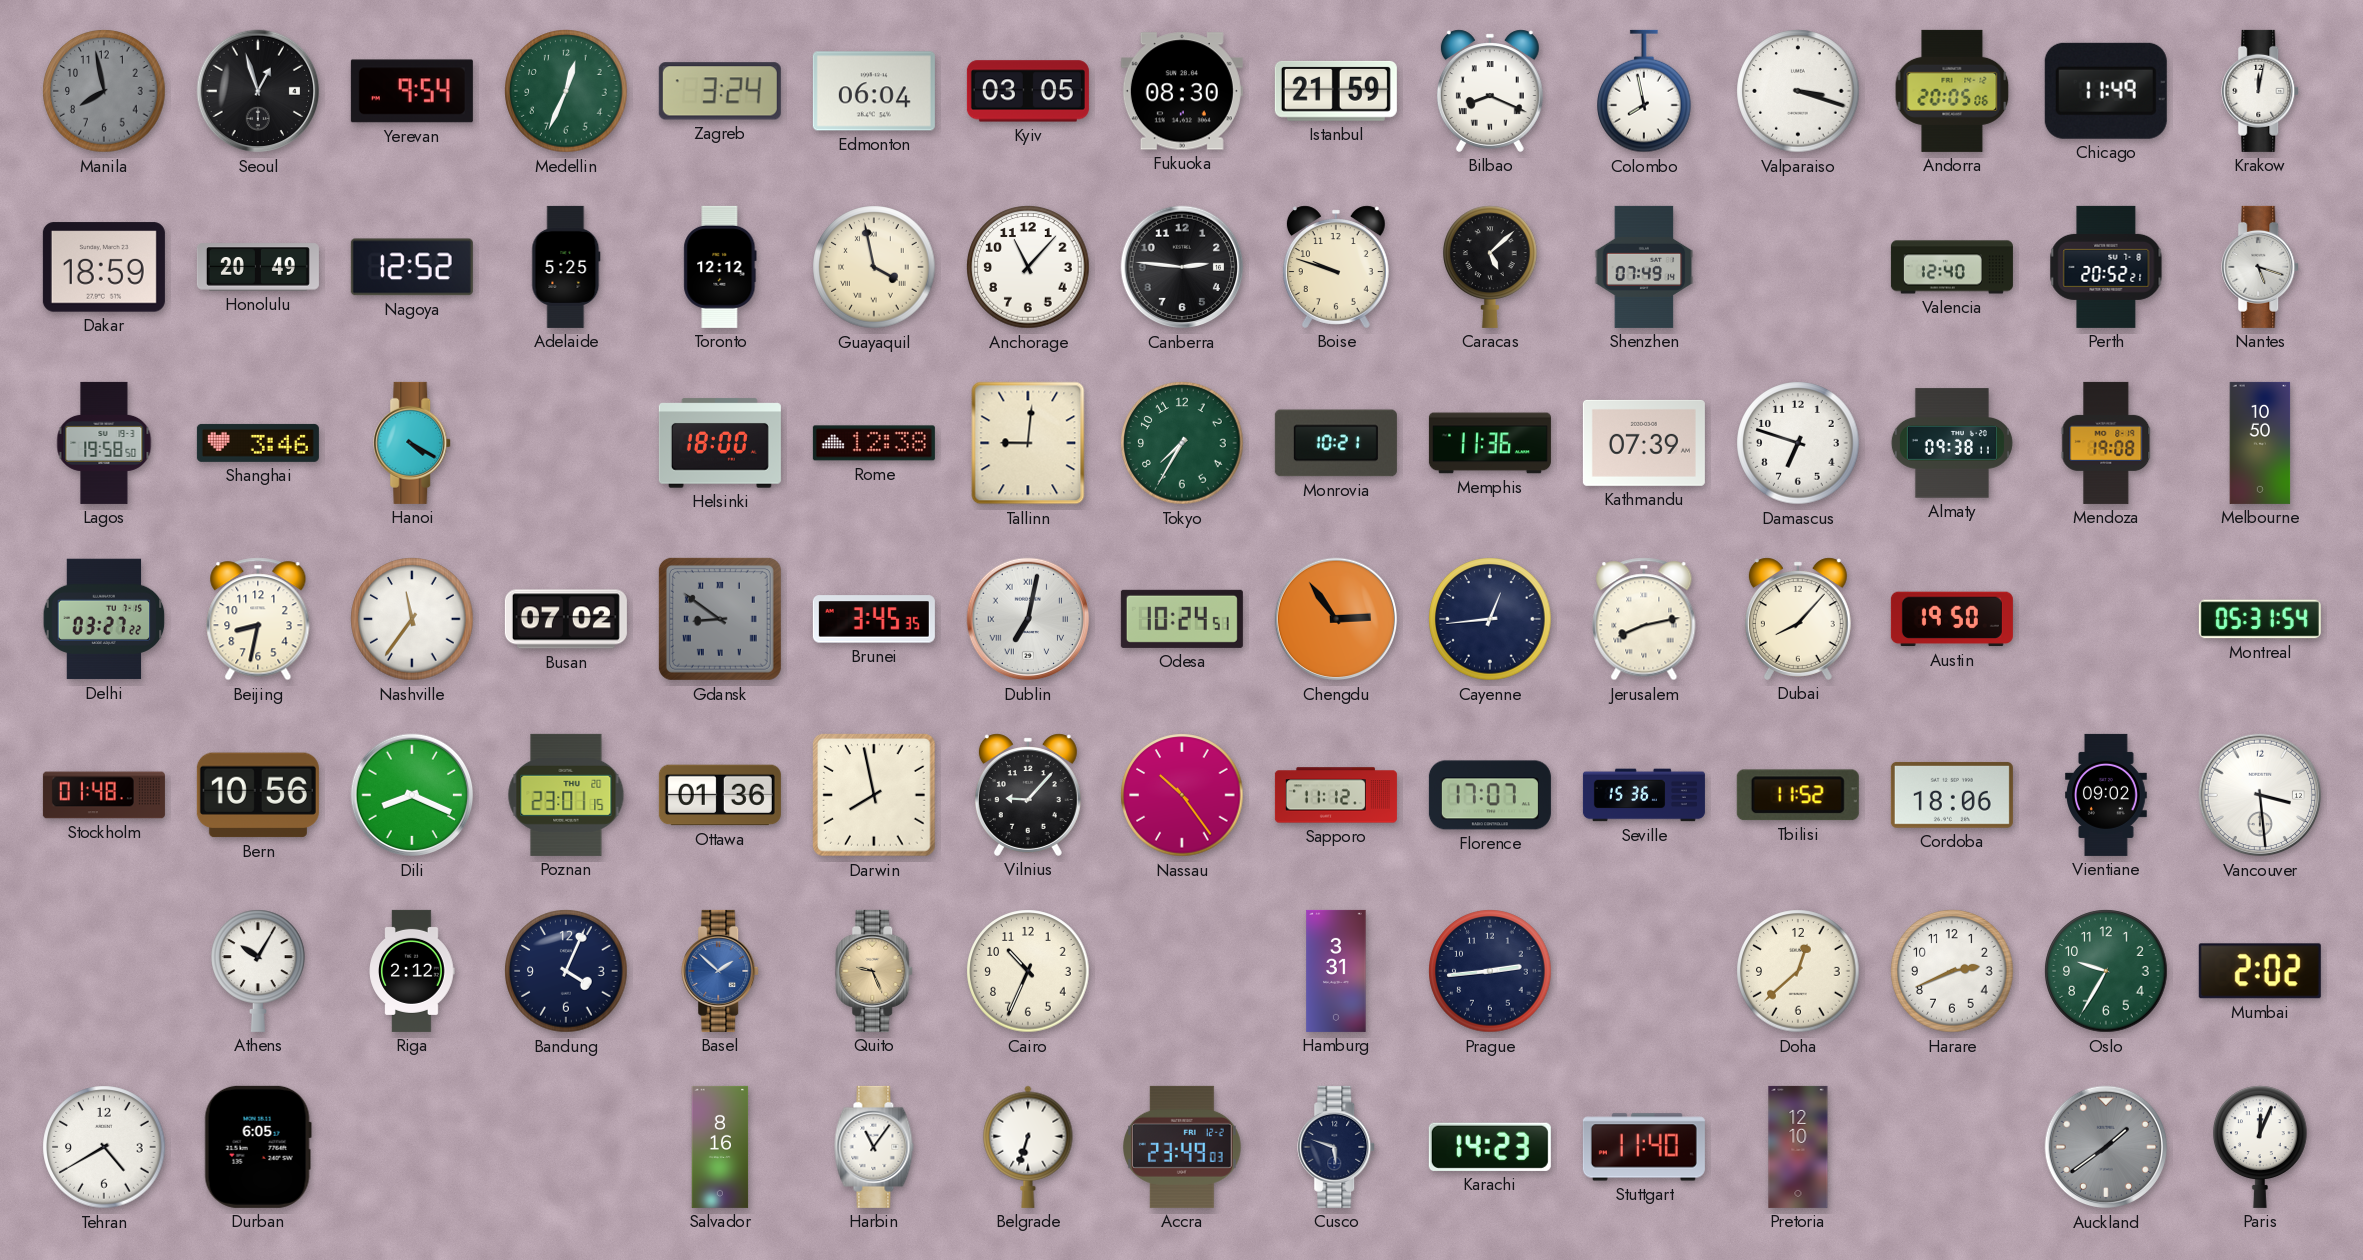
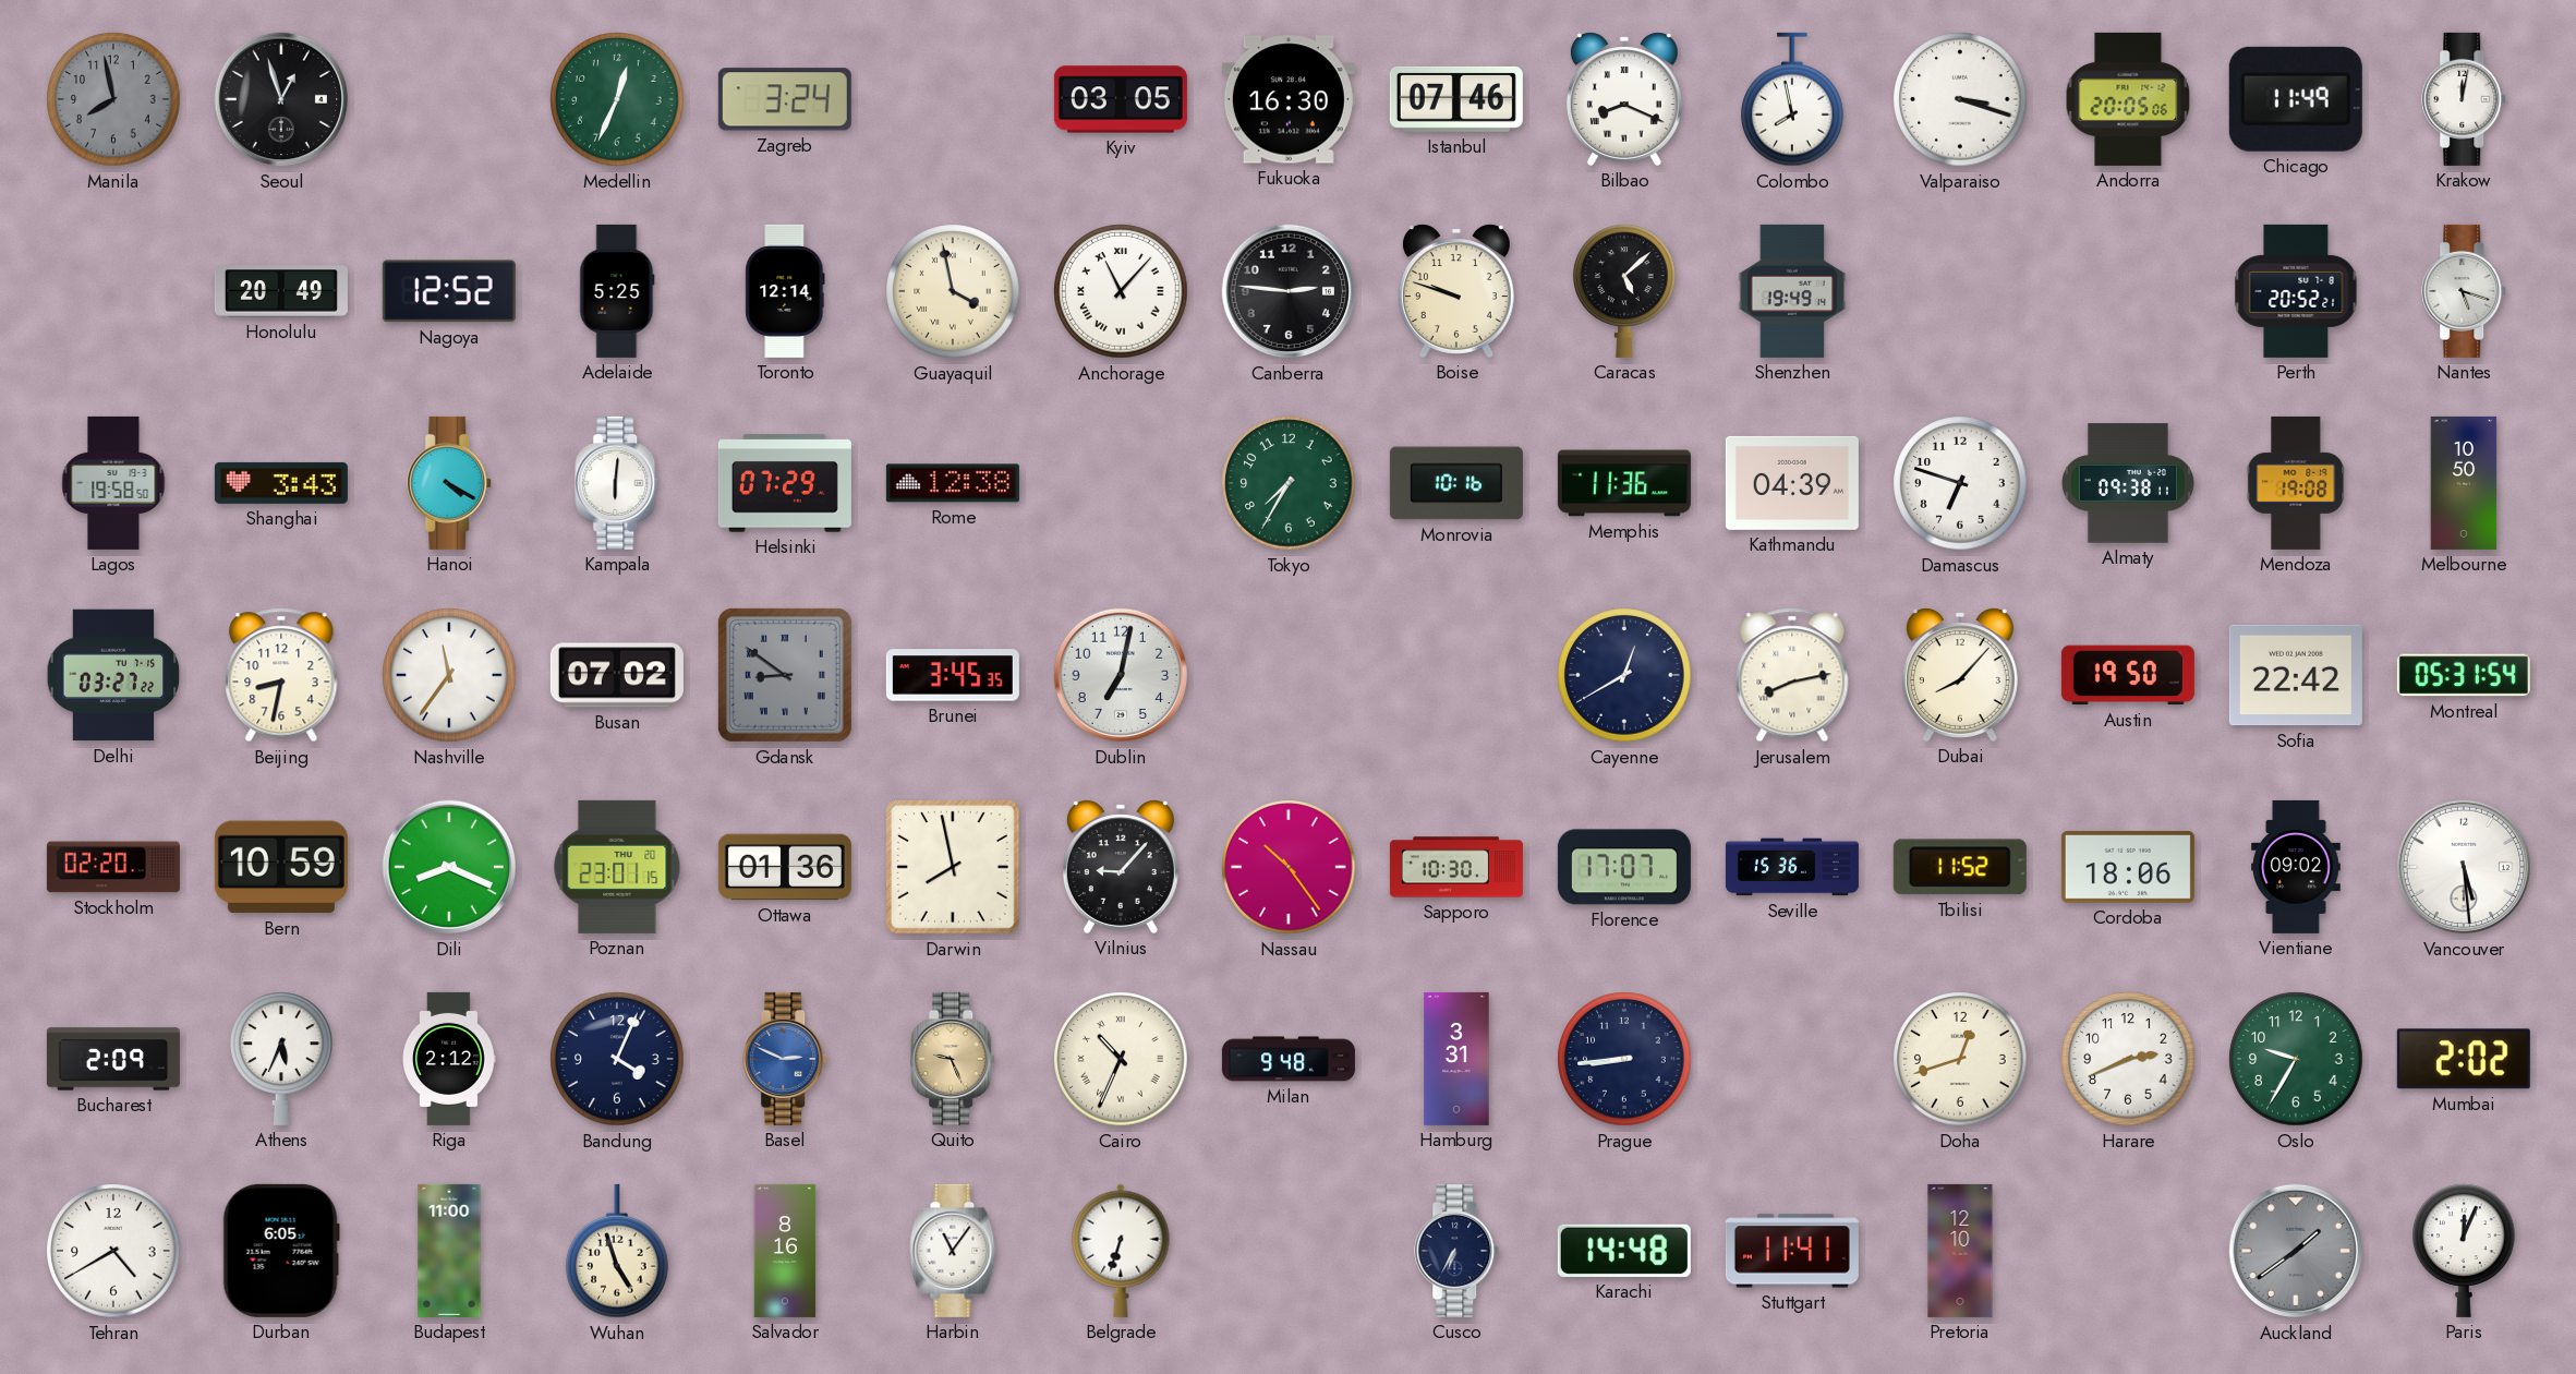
Yerevan: 9:54 -> none
Edmonton: 06:04 -> none
Fukuoka: 08:30 -> 16:30
Istanbul: 21:59 -> 07:46
Dakar: 18:59 -> none
Toronto: 12:12 -> 12:14
Anchorage numerals: Arabic -> Roman
Shenzhen: 07:49 -> 19:49
Valencia: 12:40 -> none
Shanghai: 3:46 -> 3:43
Kampala: none -> 6:01
Helsinki: 18:00 -> 07:29
Tallinn: 9:01 -> none
Monrovia: 10:21 -> 10:16
Kathmandu: 07:39 -> 04:39
Dublin numerals: Roman -> Arabic
Odesa: 10:24 -> none
Chengdu: 2:54 -> none
Cayenne: 12:44 -> 12:40
Sofia: none -> 22:42
Stockholm: 01:48 -> 02:20
Bern: 10:56 -> 10:59
Sapporo: 11:12 -> 10:30
Vancouver: 3:29 -> 5:29
Bucharest: none -> 2:09
Athens: 10:05 -> 5:34
Basel: 1:52 -> 2:49
Cairo numerals: Arabic -> Roman
Milan: none -> 9:48
Prague: 2:44 -> 8:44
Doha: 12:38 -> 12:42
Budapest: none -> 11:00
Wuhan: none -> 4:57
Accra: 23:49 -> none
Cusco: 5:48 -> 6:35
Karachi: 14:23 -> 14:48
Stuttgart: 11:40 -> 11:41
